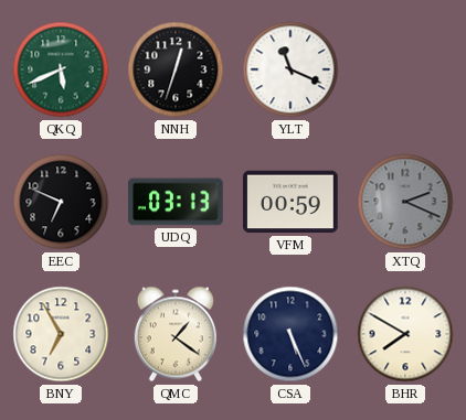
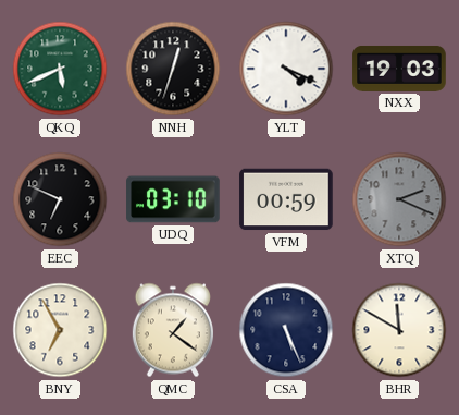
YLT: 11:19 -> 4:19
NXX: none -> 19:03
UDQ: 03:13 -> 03:10
BHR: 7:50 -> 11:50
